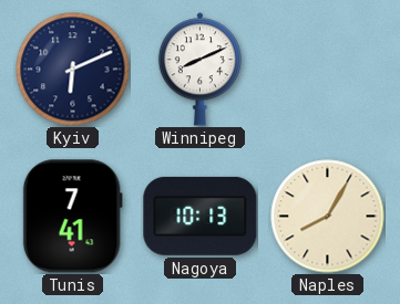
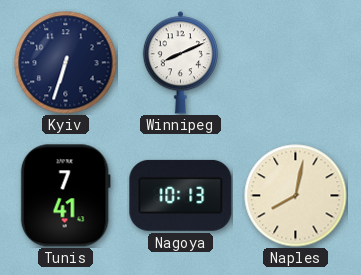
Kyiv: 6:11 -> 6:33
Naples: 8:05 -> 8:02
